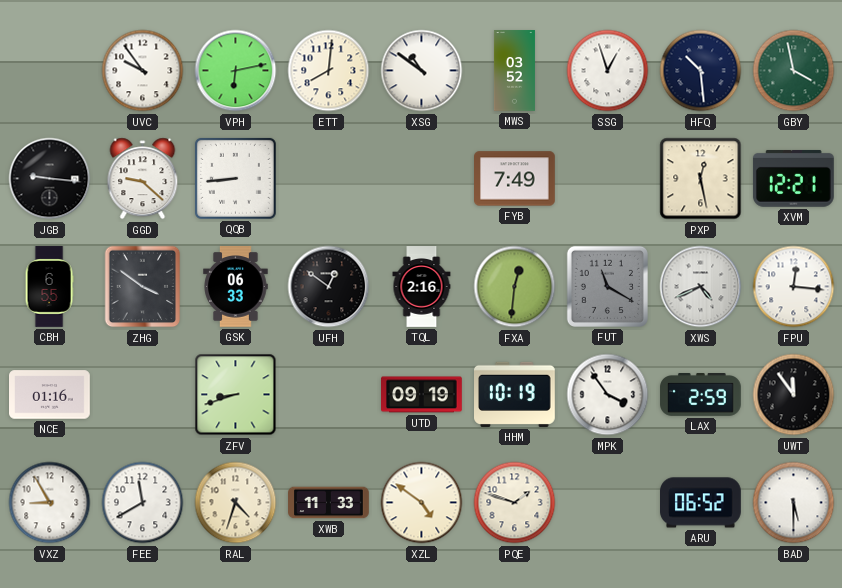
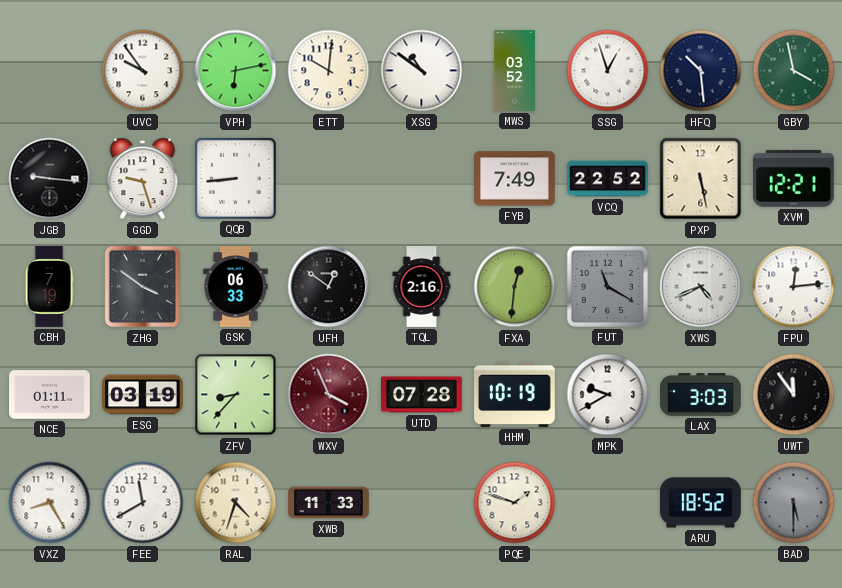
ETT: 8:01 -> 10:01
GGD: 9:22 -> 9:27
VCQ: none -> 22:52
PXP: 12:28 -> 5:28
CBH: 6:55 -> 7:19
FPU: 12:16 -> 12:14
NCE: 01:16 -> 01:11
ESG: none -> 03:19
ZFV: 8:42 -> 8:37
WXV: none -> 3:56
UTD: 09:19 -> 07:28
MPK: 3:54 -> 9:40
LAX: 2:59 -> 3:03
VXZ: 8:55 -> 8:25
XZL: 4:51 -> none
ARU: 06:52 -> 18:52
BAD dial: white -> grey
